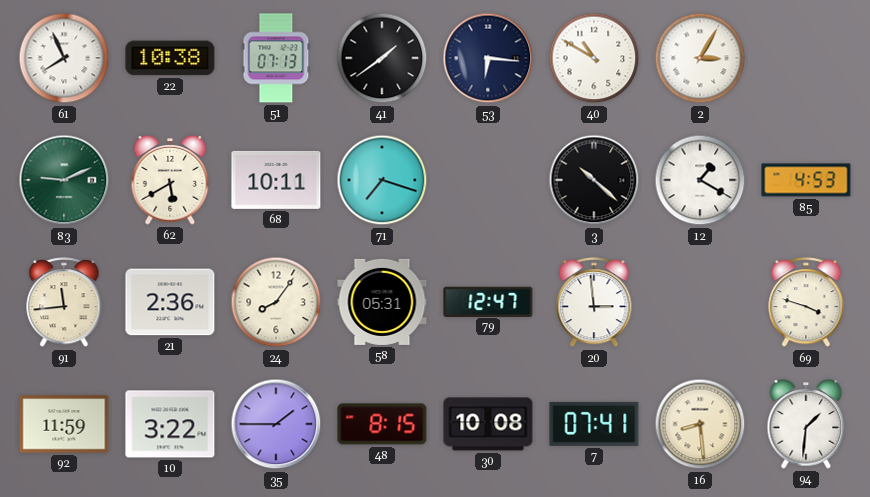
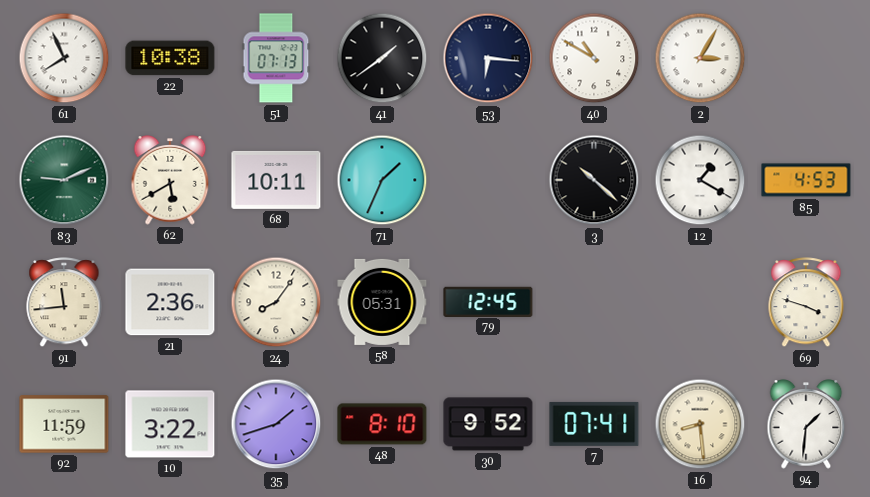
71: 7:18 -> 1:34
79: 12:47 -> 12:45
20: 2:59 -> none
35: 1:45 -> 1:42
48: 8:15 -> 8:10
30: 10:08 -> 9:52
